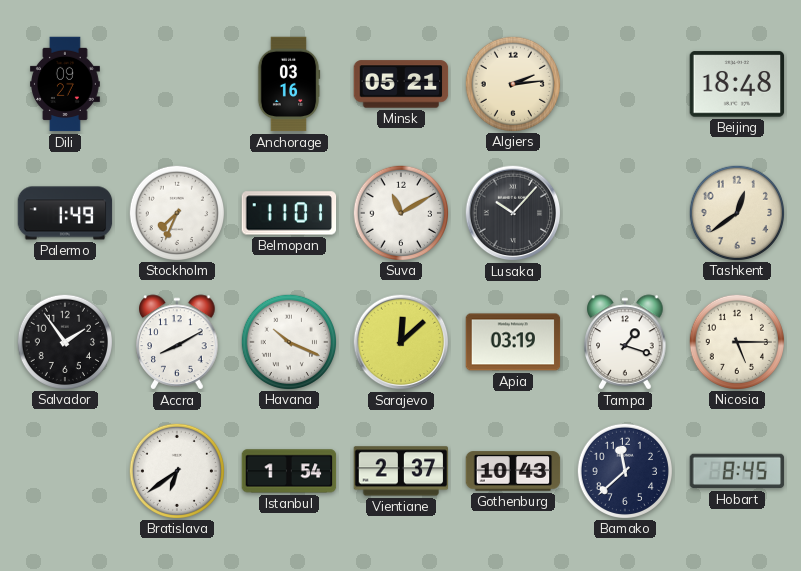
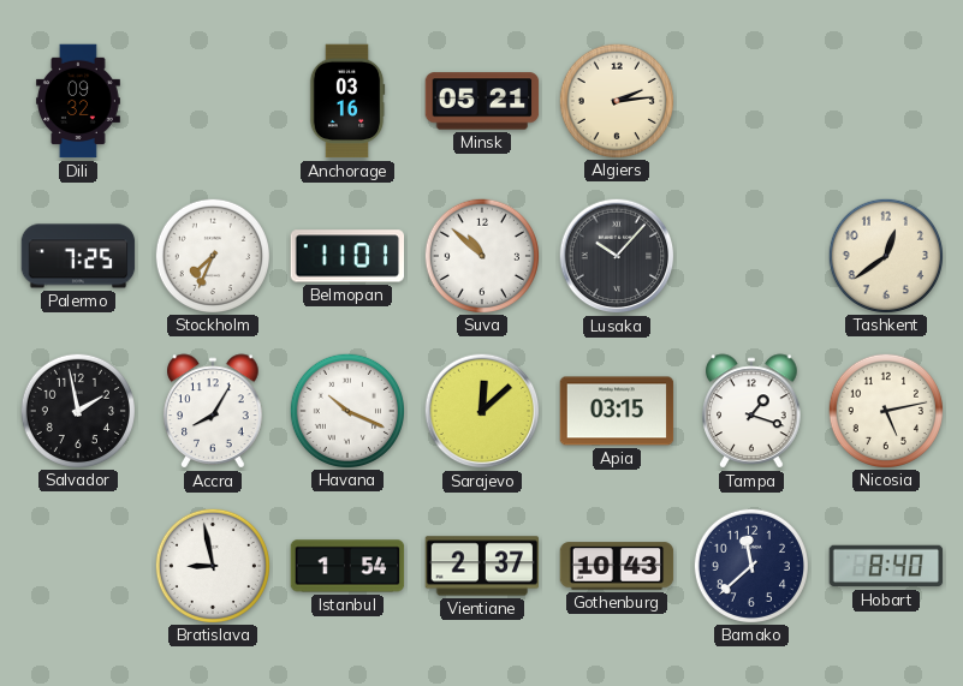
Dili: 09:27 -> 09:32
Beijing: 18:48 -> none
Palermo: 1:49 -> 7:25
Suva: 11:10 -> 10:52
Salvador: 1:54 -> 1:58
Accra: 8:10 -> 8:05
Apia: 03:19 -> 03:15
Nicosia: 5:15 -> 5:13
Bratislava: 6:39 -> 8:58
Hobart: 8:45 -> 8:40
